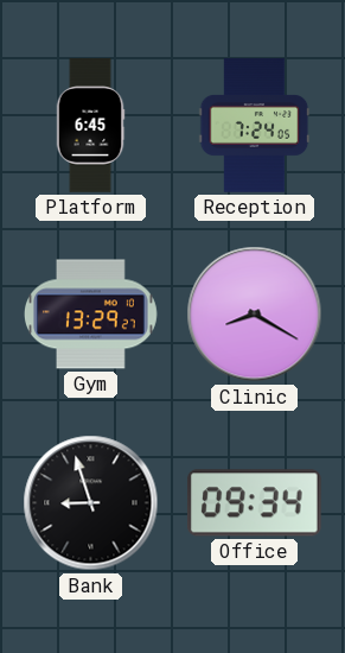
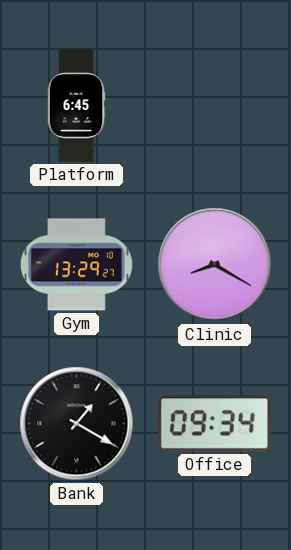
Reception: 7:24 -> none
Bank: 8:57 -> 1:20
